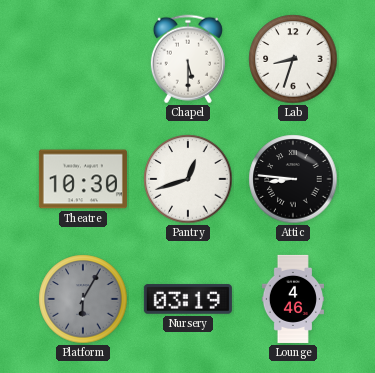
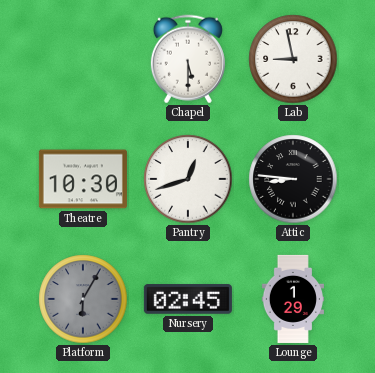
Lab: 8:33 -> 8:58
Nursery: 03:19 -> 02:45
Lounge: 4:46 -> 1:29
